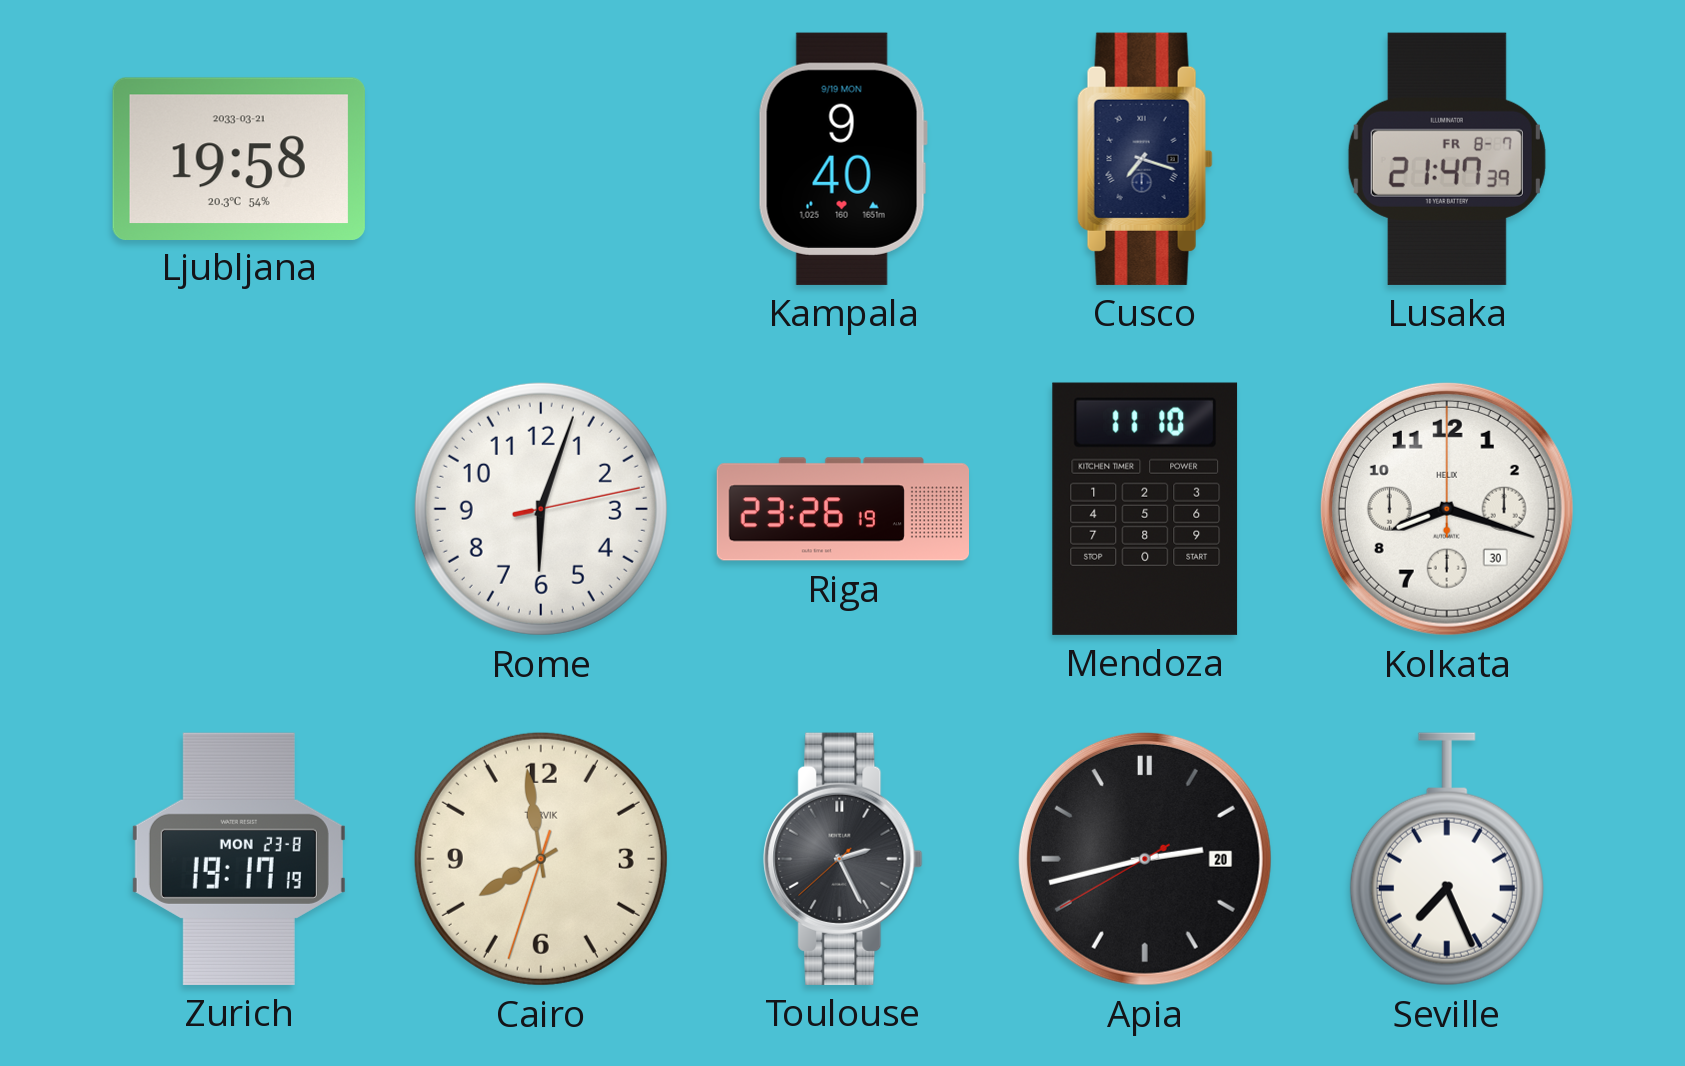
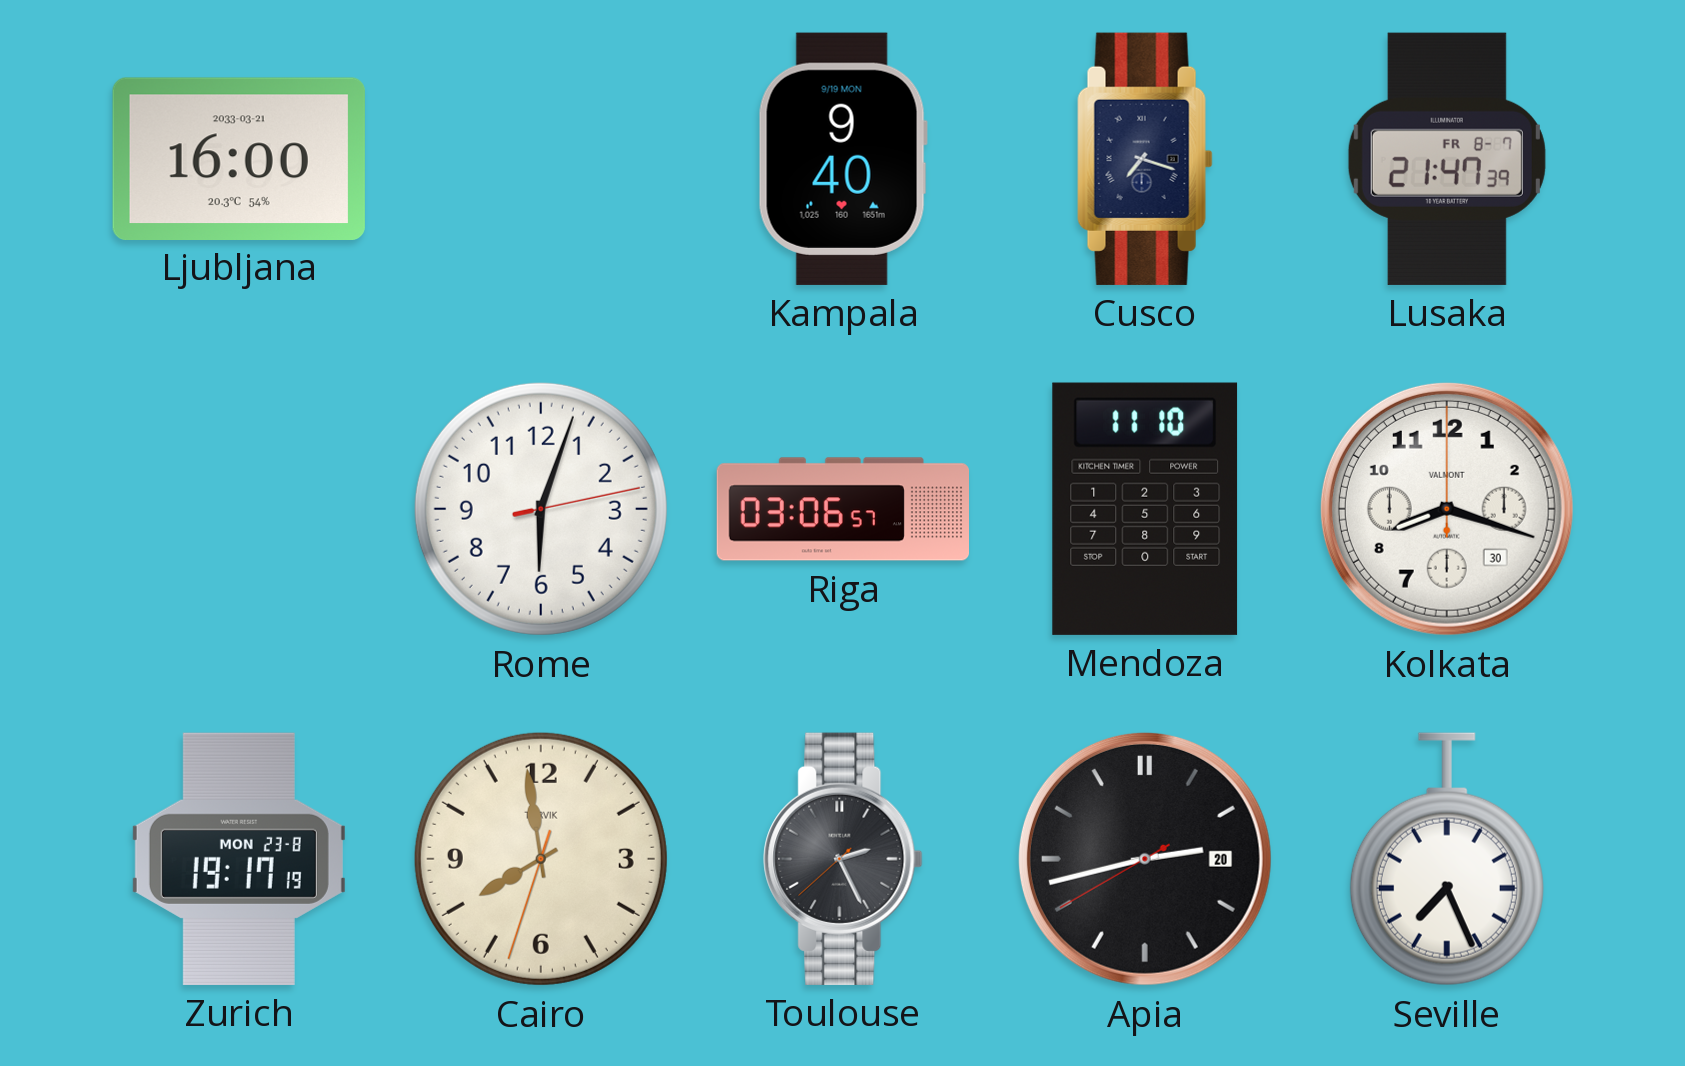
Ljubljana: 19:58 -> 16:00
Riga: 23:26 -> 03:06
Kolkata brand: HELIX -> VALMONT
